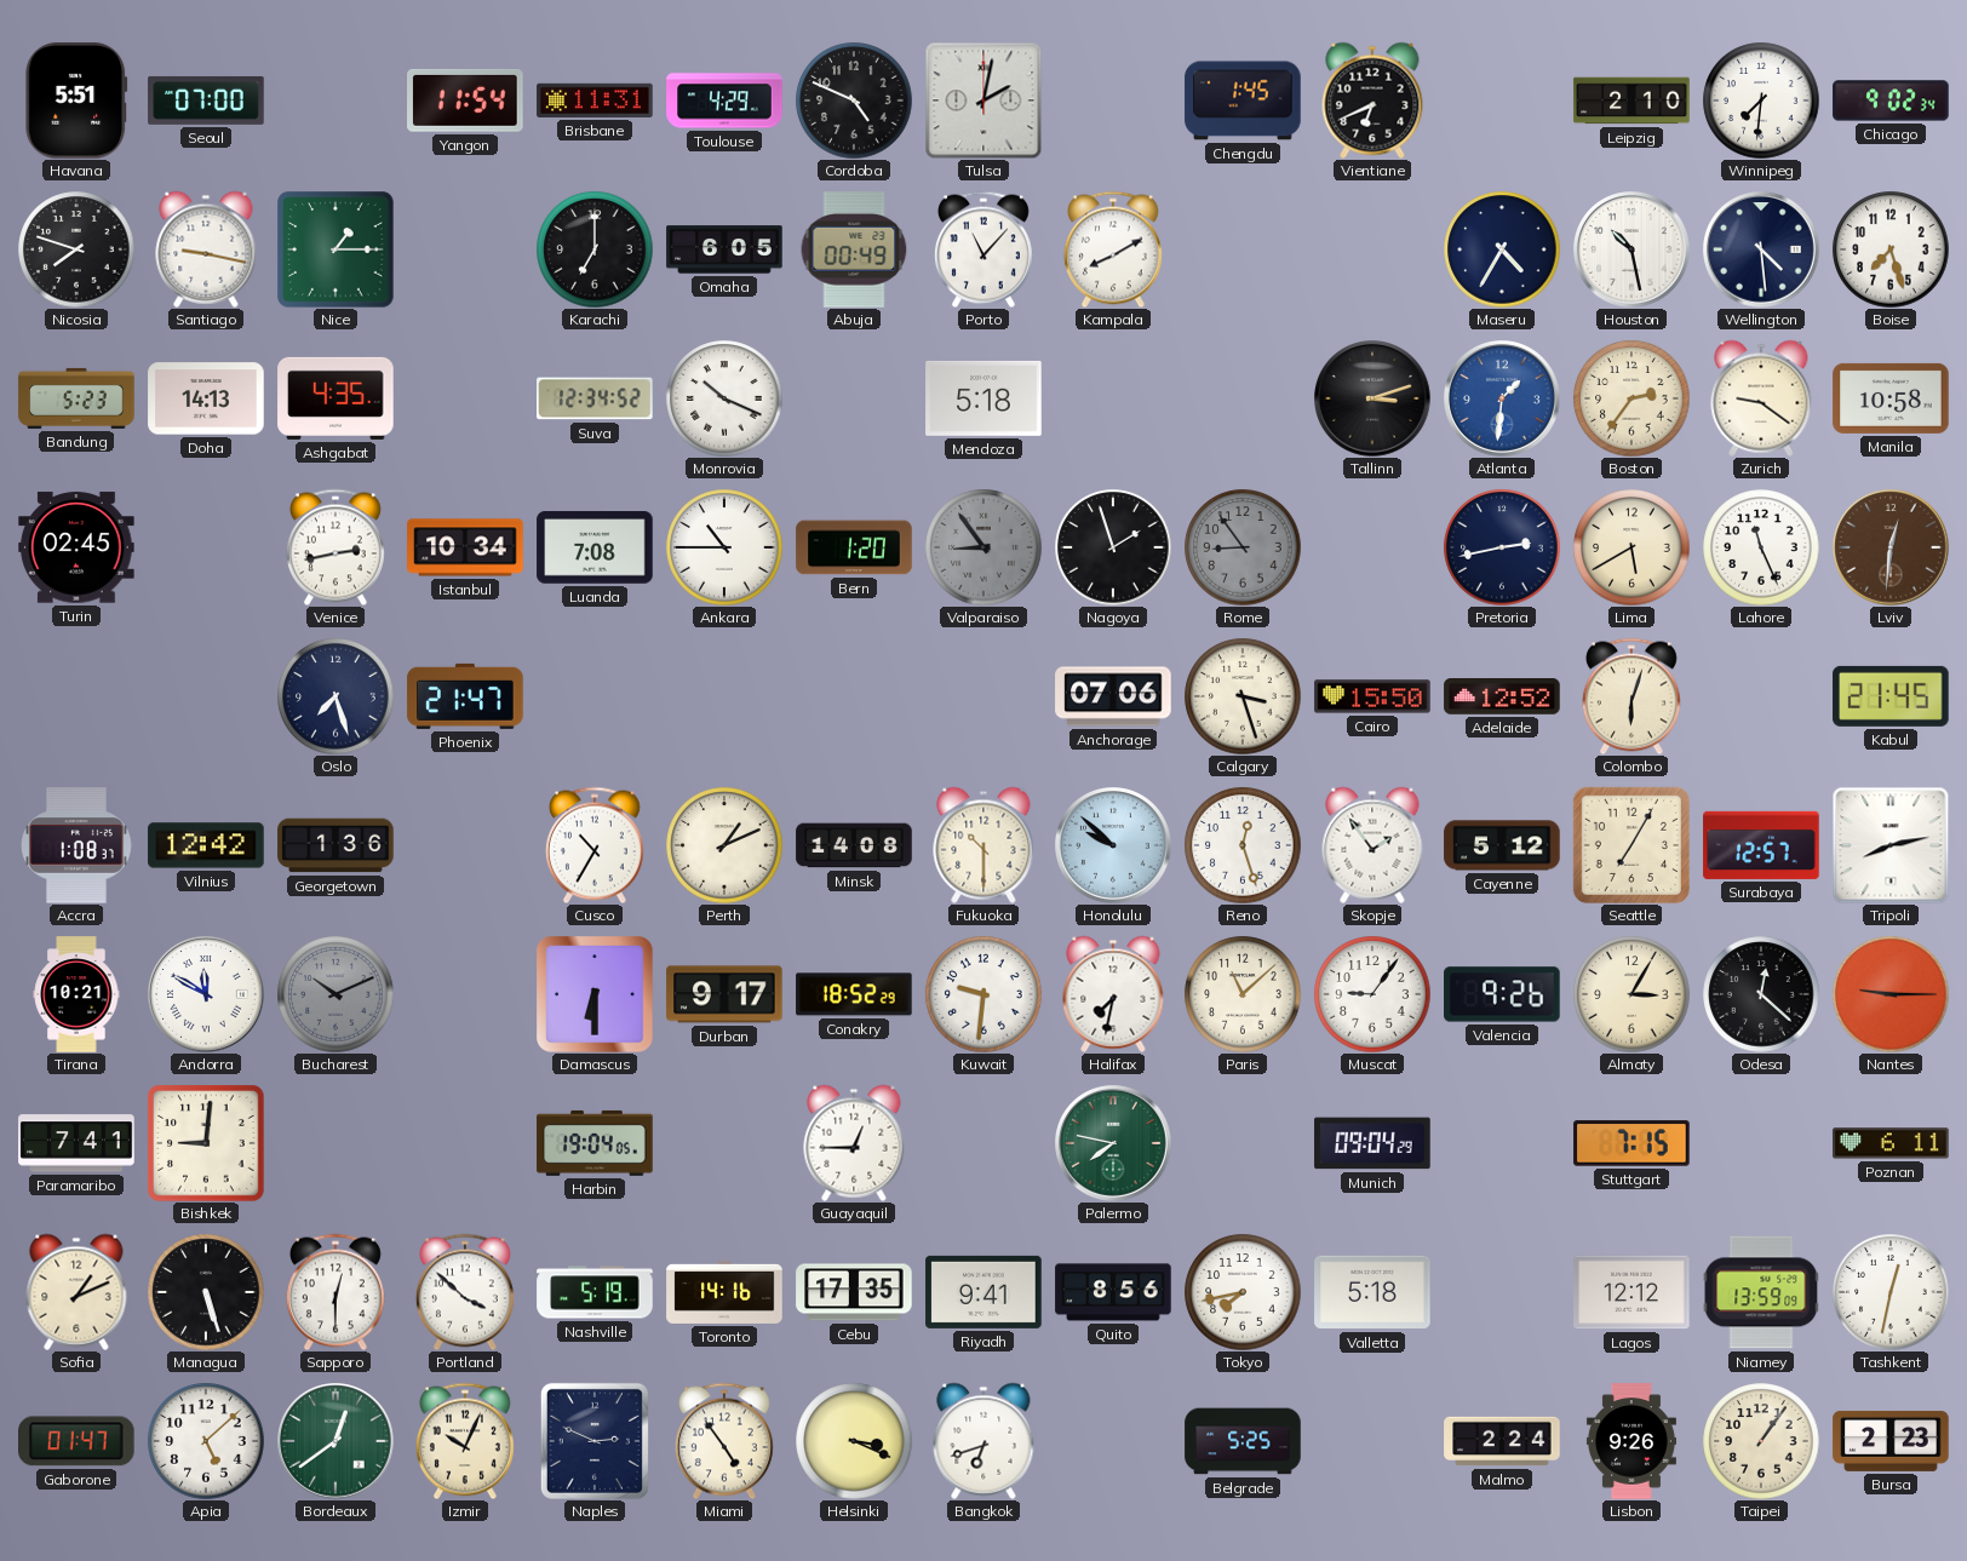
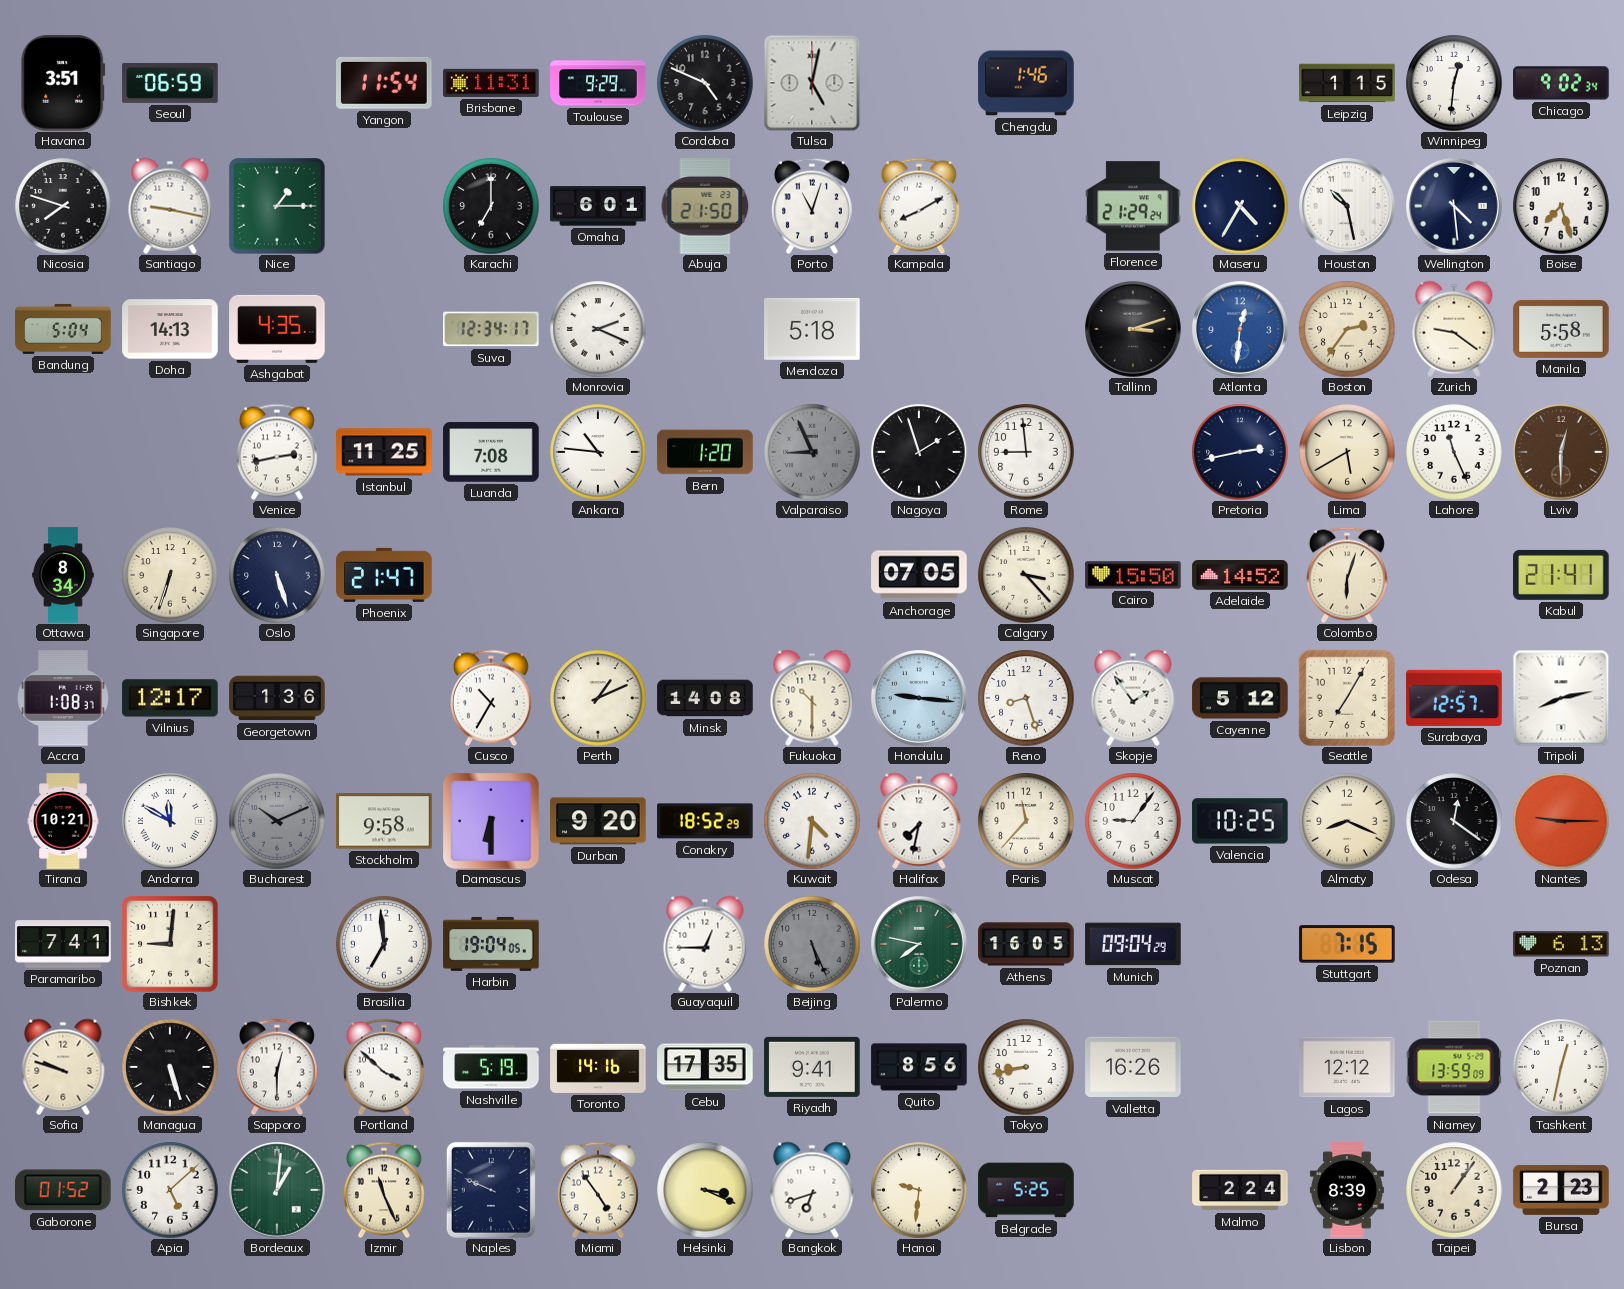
Havana: 5:51 -> 3:51
Seoul: 07:00 -> 06:59
Toulouse: 4:29 -> 9:29
Tulsa: 2:02 -> 5:02
Chengdu: 1:45 -> 1:46
Vientiane: 6:41 -> none
Leipzig: 2:10 -> 1:15
Winnipeg: 7:31 -> 12:31
Omaha: 6:05 -> 6:01
Abuja: 00:49 -> 21:50
Porto: 11:07 -> 11:03
Florence: none -> 21:29
Bandung: 5:23 -> 5:04
Suva: 12:34:52 -> 12:34:17
Monrovia: 10:19 -> 2:19
Atlanta: 1:31 -> 12:31
Manila: 10:58 -> 5:58
Turin: 02:45 -> none
Istanbul: 10:34 -> 11:25
Ankara: 10:45 -> 10:46
Valparaiso: 8:54 -> 8:56
Rome: 8:54 -> 8:59
Rome dial: grey -> white
Lviv: 12:31 -> 12:30
Ottawa: none -> 8:34
Singapore: none -> 6:33
Oslo: 7:27 -> 5:27
Anchorage: 07:06 -> 07:05
Calgary: 3:27 -> 3:23
Adelaide: 12:52 -> 14:52
Kabul: 21:45 -> 21:41
Vilnius: 12:42 -> 12:17
Honolulu: 9:52 -> 9:16
Reno: 12:27 -> 8:27
Stockholm: none -> 9:58
Durban: 9:17 -> 9:20
Kuwait: 9:31 -> 4:31
Paris: 11:08 -> 11:37
Valencia: 9:26 -> 10:25
Almaty: 3:05 -> 8:19
Odesa: 12:22 -> 12:21
Brasilia: none -> 6:59
Beijing: none -> 5:26
Athens: none -> 16:05
Poznan: 6:11 -> 6:13
Sofia: 1:11 -> 9:48
Tokyo: 7:43 -> 8:43
Valletta: 5:18 -> 16:26
Gaborone: 01:47 -> 01:52
Bordeaux: 12:39 -> 1:01
Izmir: 10:04 -> 11:26
Naples: 2:49 -> 9:49
Hanoi: none -> 9:31
Lisbon: 9:26 -> 8:39
